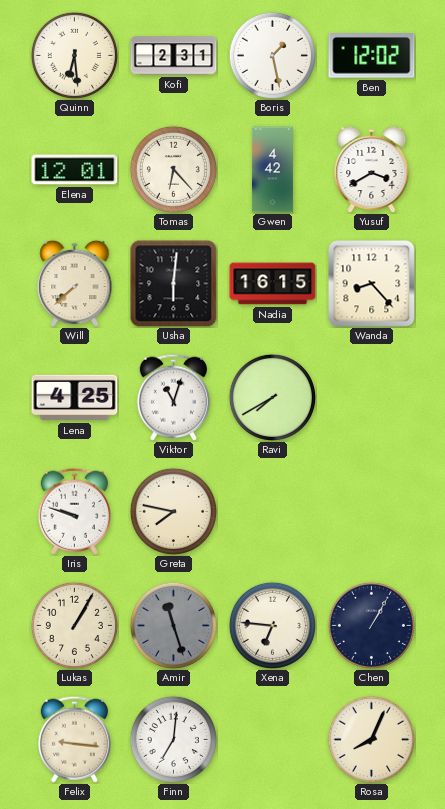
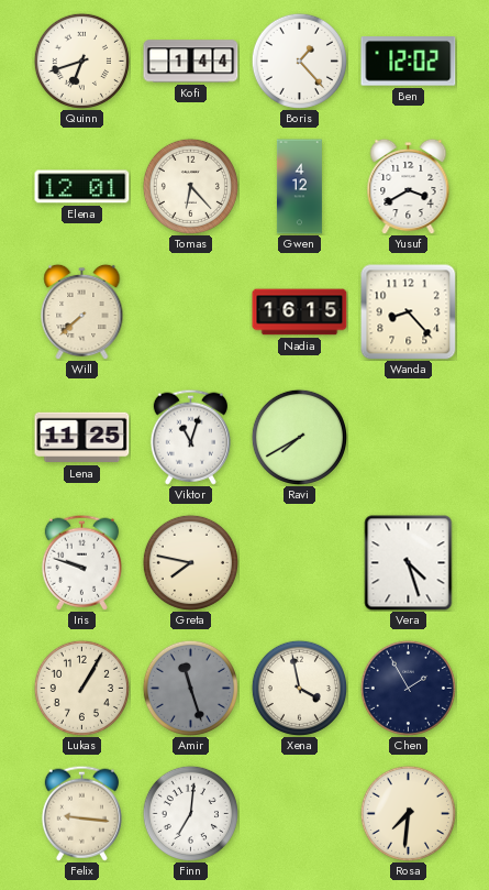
Quinn: 6:29 -> 6:42
Kofi: 2:31 -> 1:44
Boris: 1:28 -> 1:23
Gwen: 4:42 -> 4:12
Usha: 6:01 -> none
Lena: 4:25 -> 11:25
Vera: none -> 4:27
Xena: 6:46 -> 3:58
Chen: 1:05 -> 1:55
Rosa: 8:04 -> 7:31
